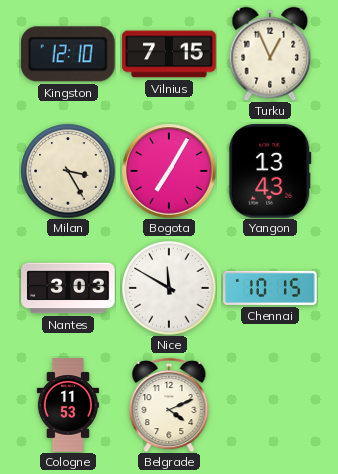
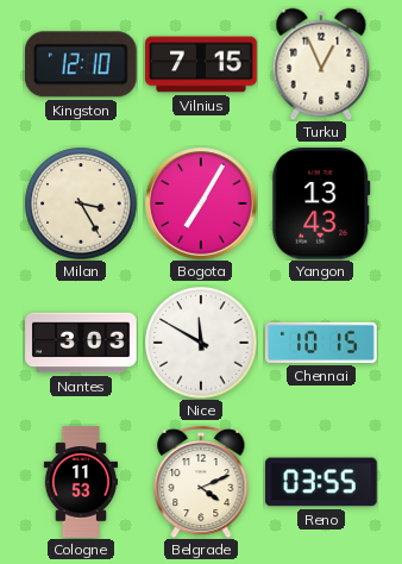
Reno: none -> 03:55
